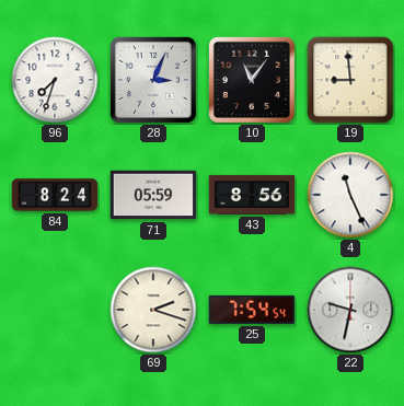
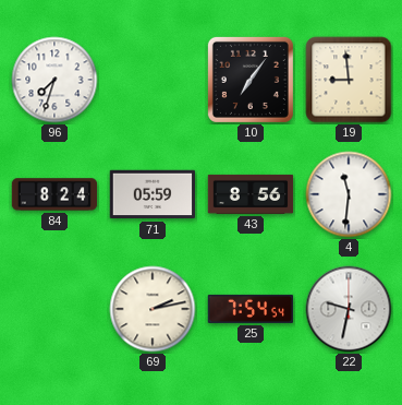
28: 3:04 -> none
10: 11:06 -> 7:06
4: 11:26 -> 11:31
69: 2:18 -> 2:13
